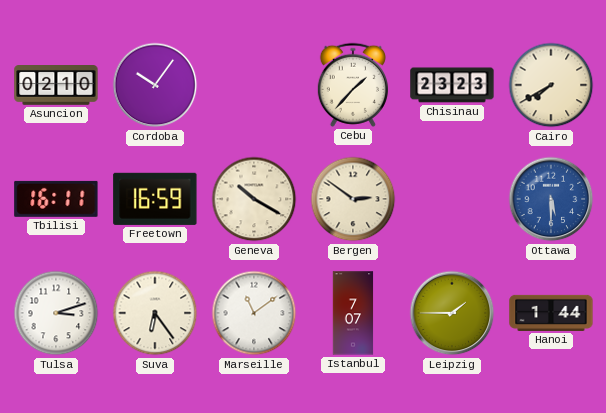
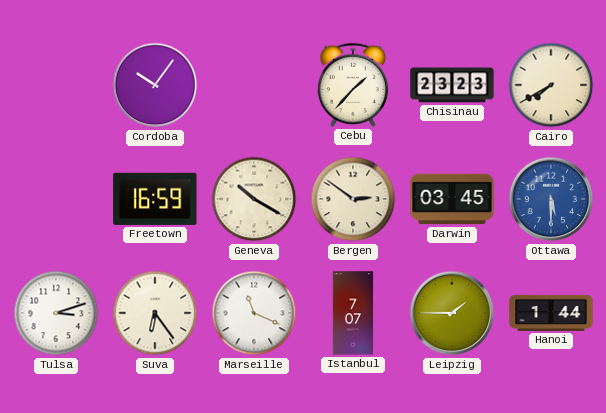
Asuncion: 02:10 -> none
Tbilisi: 16:11 -> none
Darwin: none -> 03:45
Marseille: 11:09 -> 11:19
